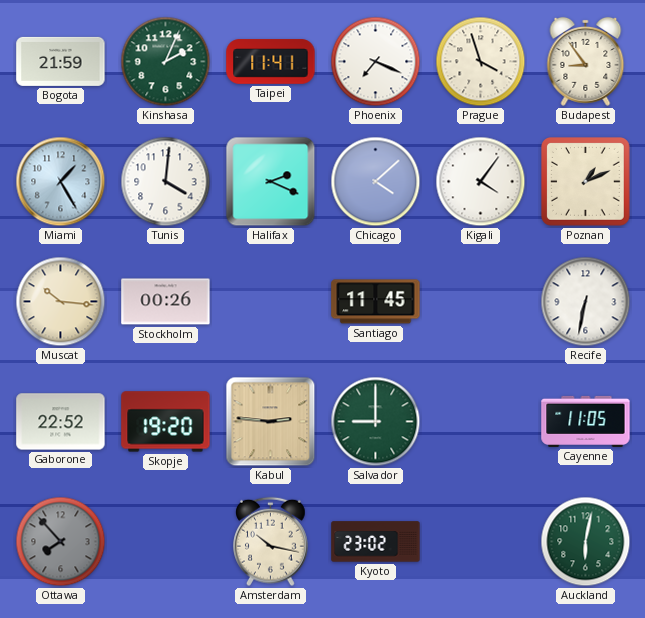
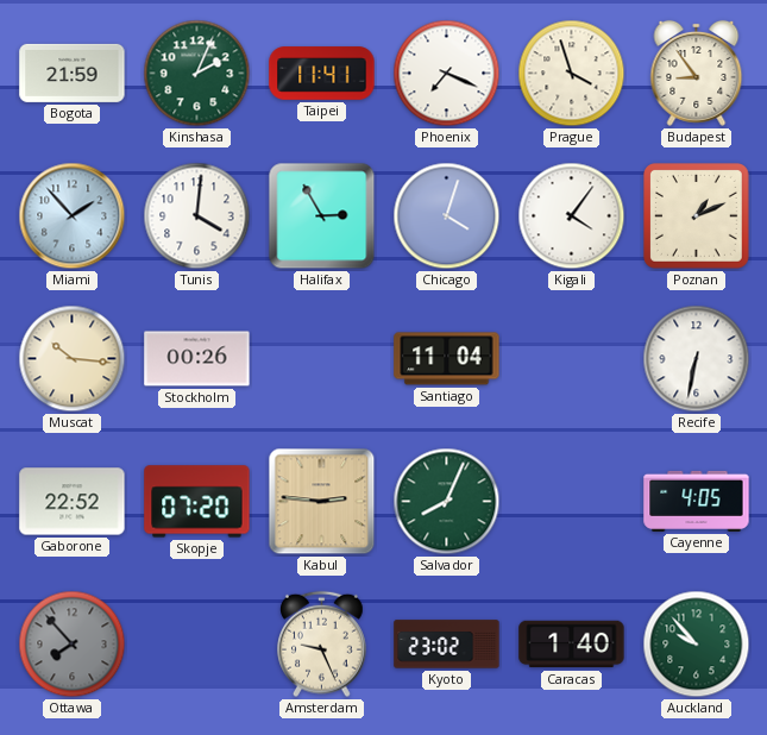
Miami: 1:25 -> 1:53
Halifax: 2:19 -> 2:55
Chicago: 4:08 -> 4:03
Santiago: 11:45 -> 11:04
Skopje: 19:20 -> 07:20
Salvador: 9:00 -> 8:04
Cayenne: 11:05 -> 4:05
Amsterdam: 10:17 -> 9:26
Caracas: none -> 1:40
Auckland: 6:02 -> 9:53
